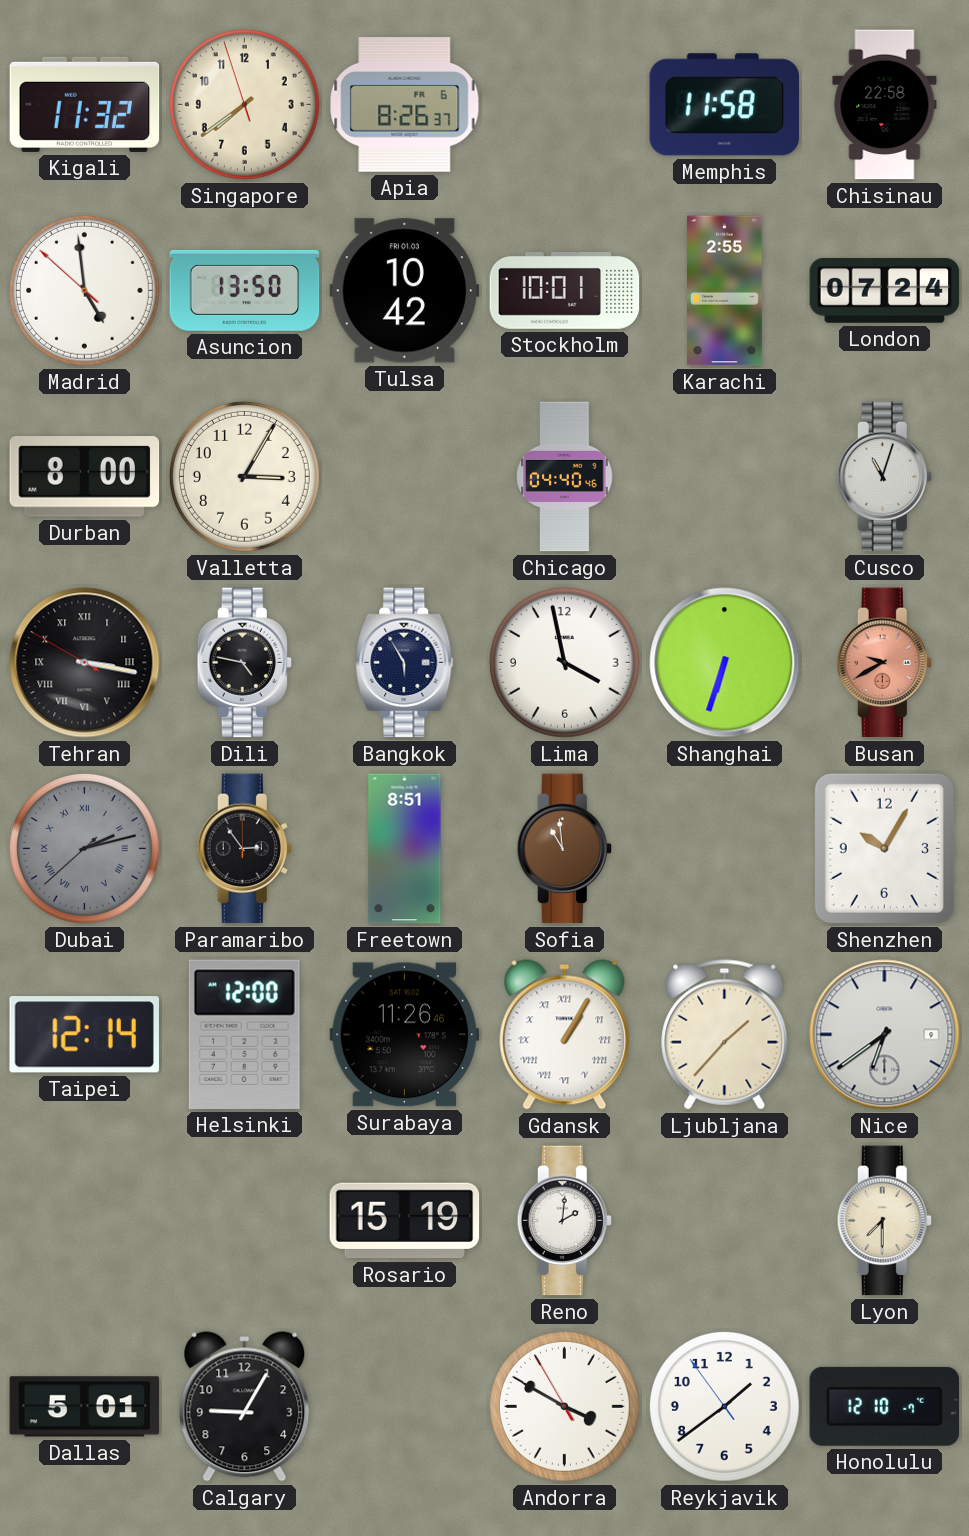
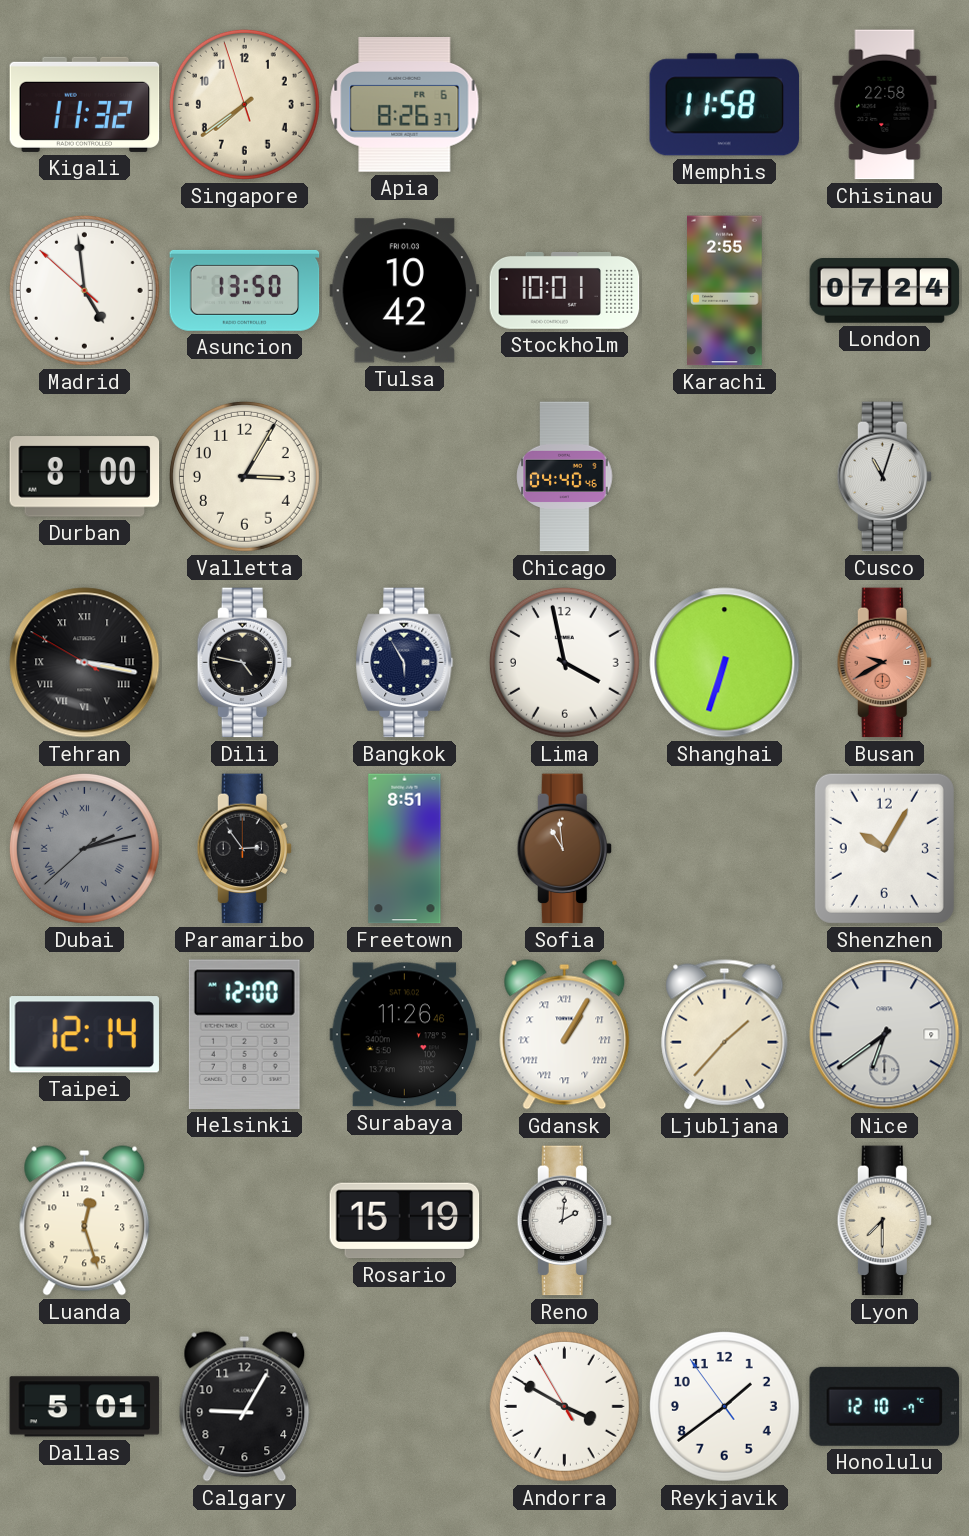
Luanda: none -> 12:27
